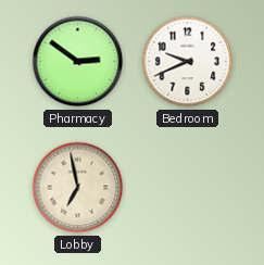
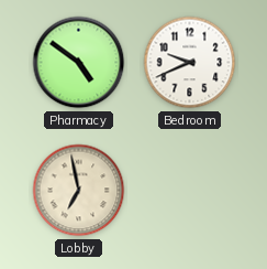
Pharmacy: 2:51 -> 4:51
